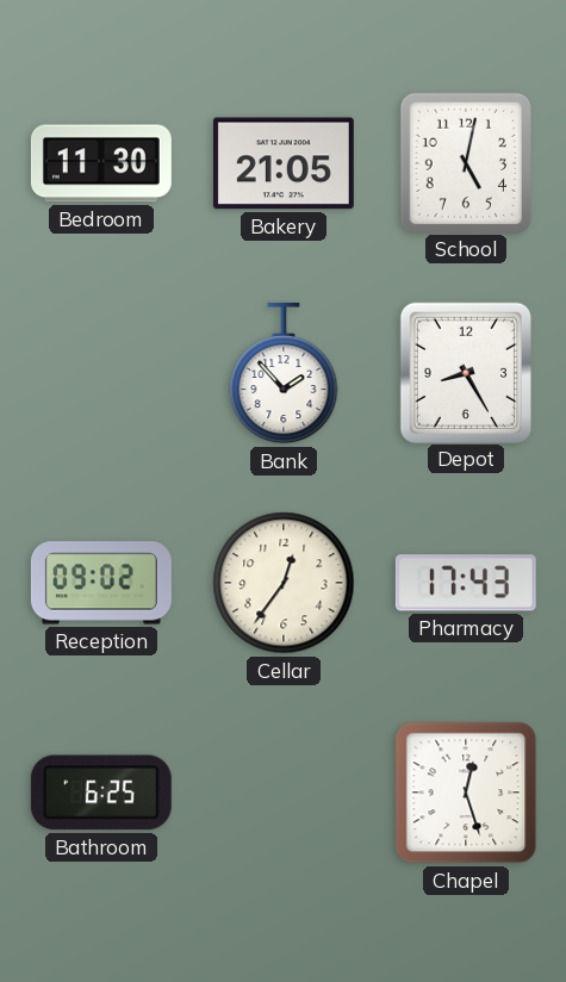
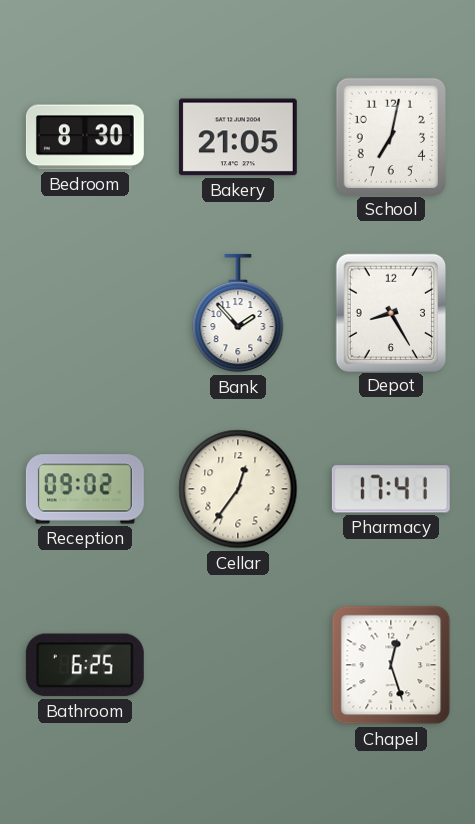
Bedroom: 11:30 -> 8:30
School: 5:02 -> 7:02
Pharmacy: 17:43 -> 17:41
